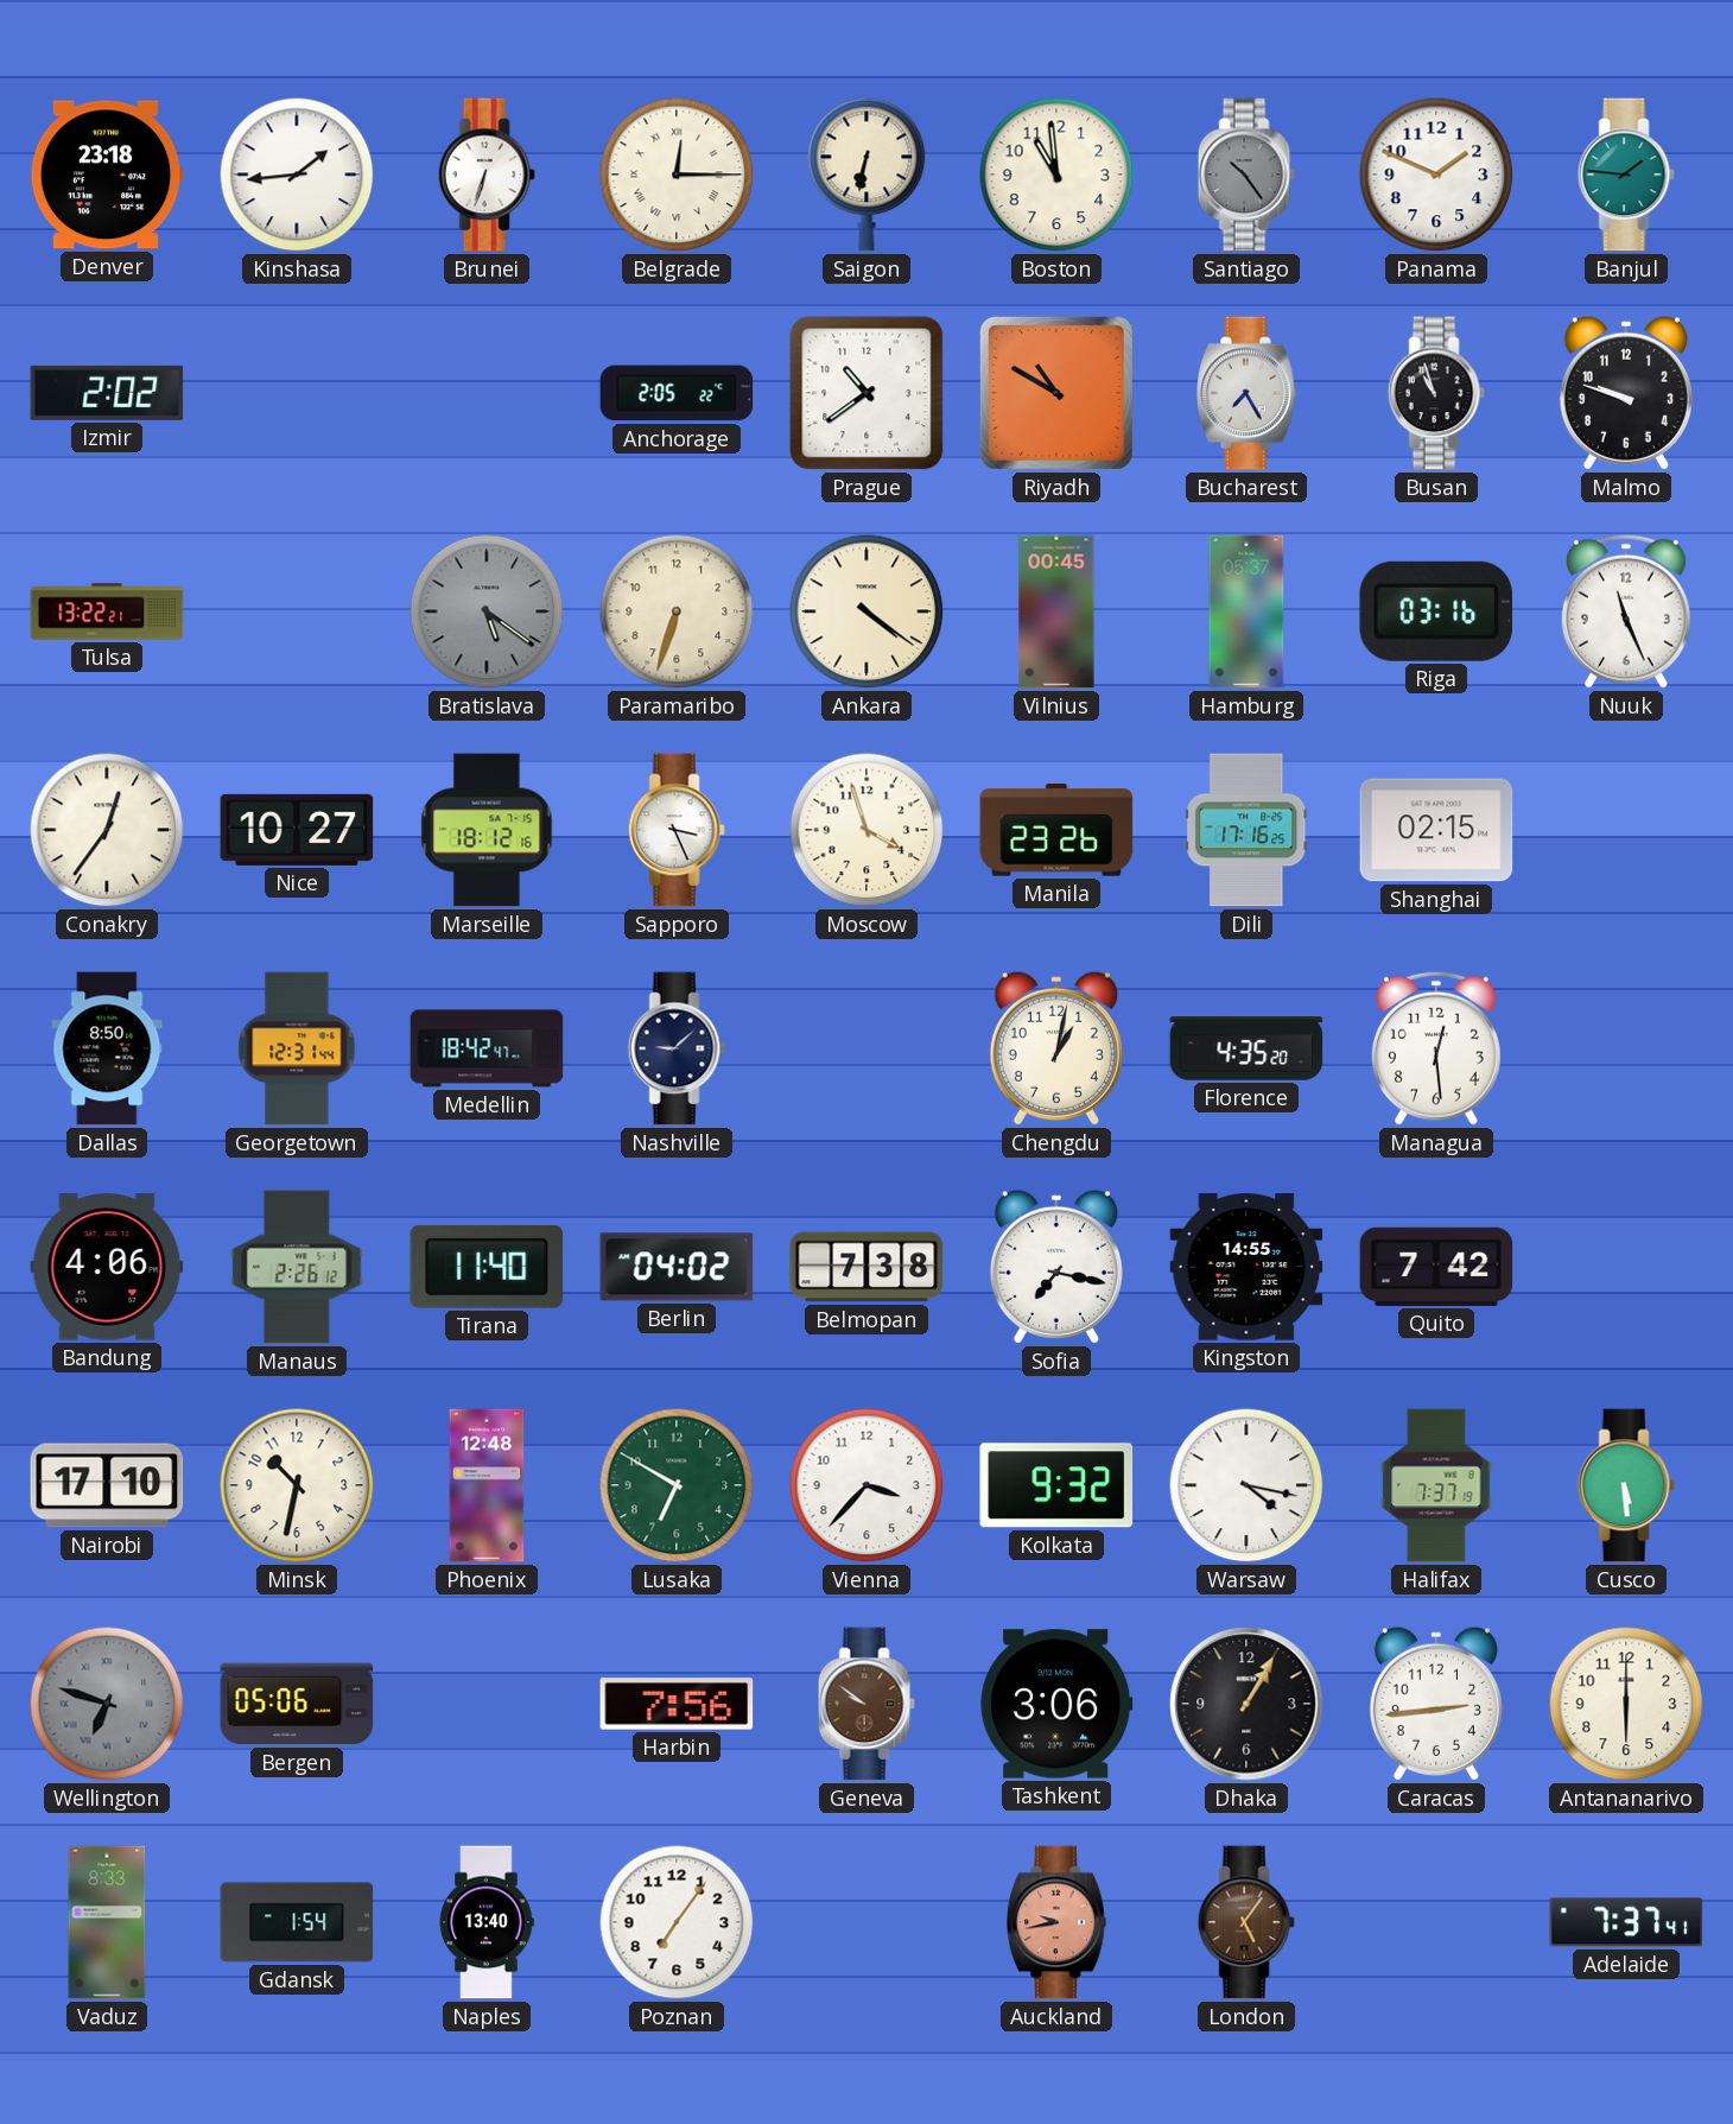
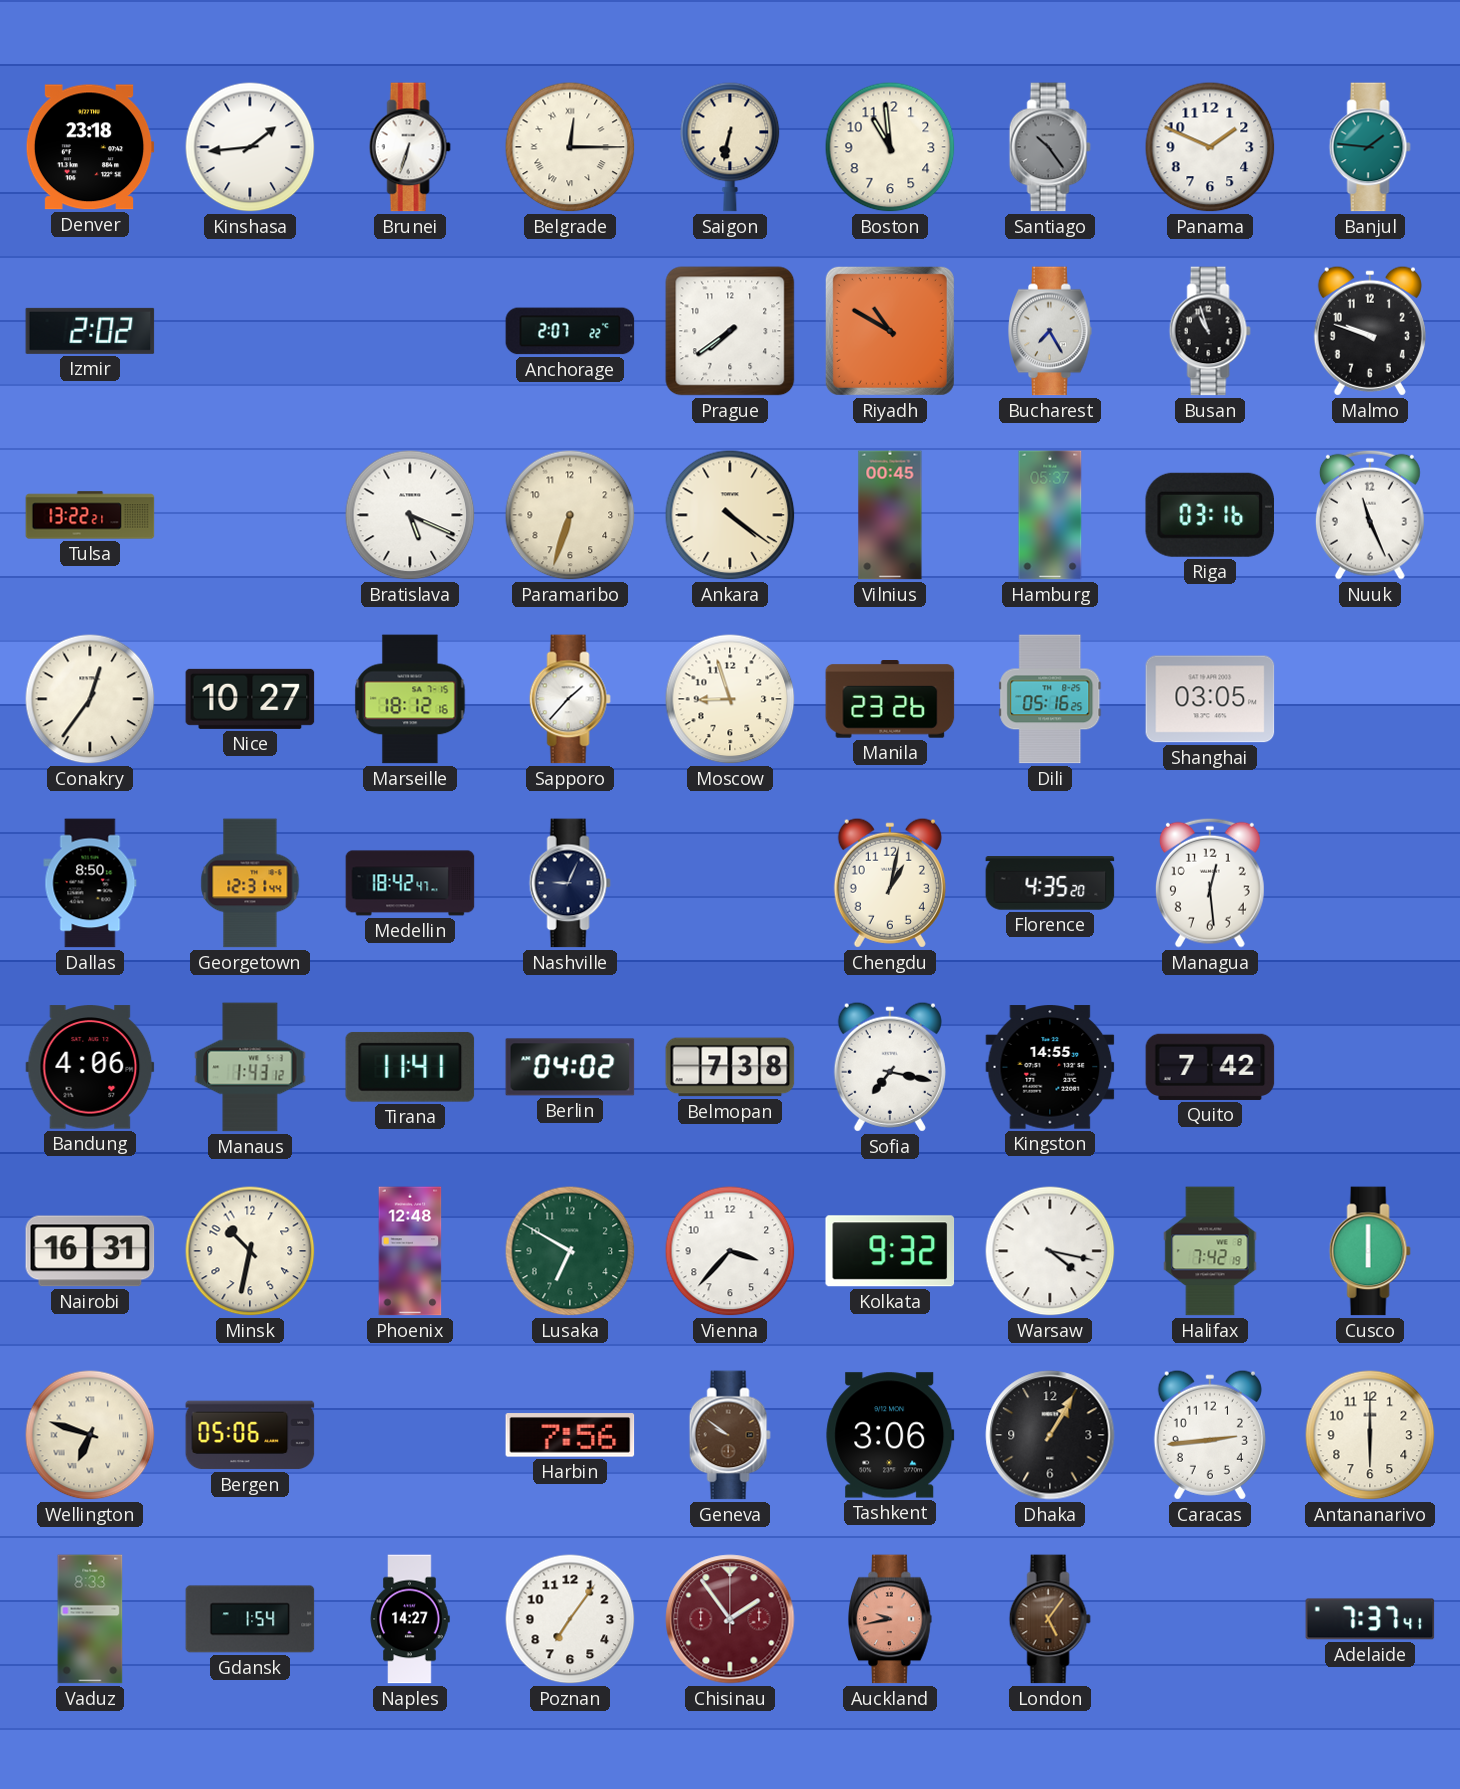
Anchorage: 2:05 -> 2:07
Prague: 10:39 -> 7:39
Bratislava: 5:21 -> 5:19
Bratislava dial: grey -> white
Sapporo: 3:26 -> 1:37
Moscow: 3:57 -> 8:57
Dili: 17:16 -> 05:16
Shanghai: 02:15 -> 03:05
Nashville: 9:08 -> 9:04
Manaus: 2:26 -> 1:43
Tirana: 11:40 -> 11:41
Nairobi: 17:10 -> 16:31
Halifax: 7:37 -> 7:42
Cusco: 5:29 -> 6:00
Wellington dial: grey -> cream
Naples: 13:40 -> 14:27
Chisinau: none -> 1:54
